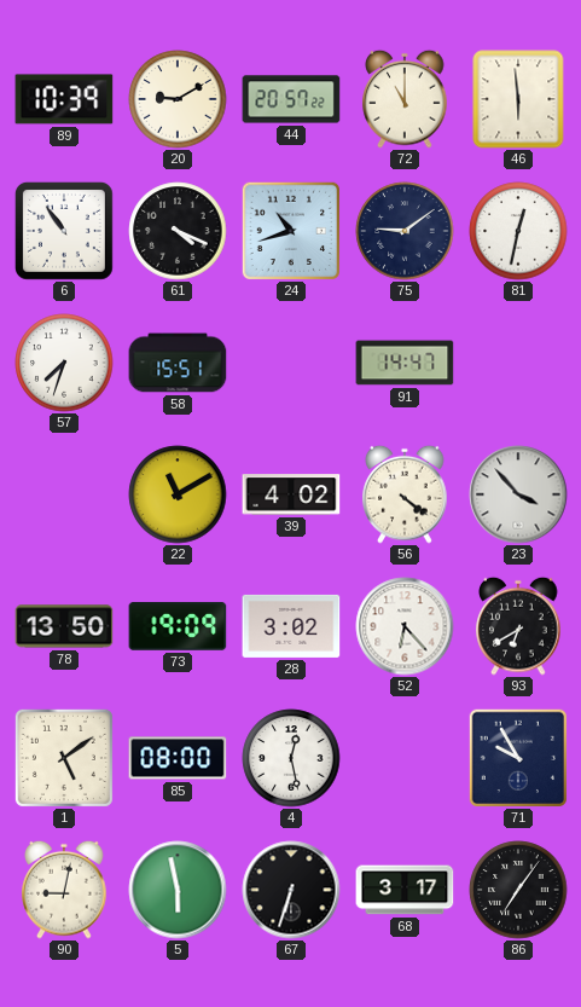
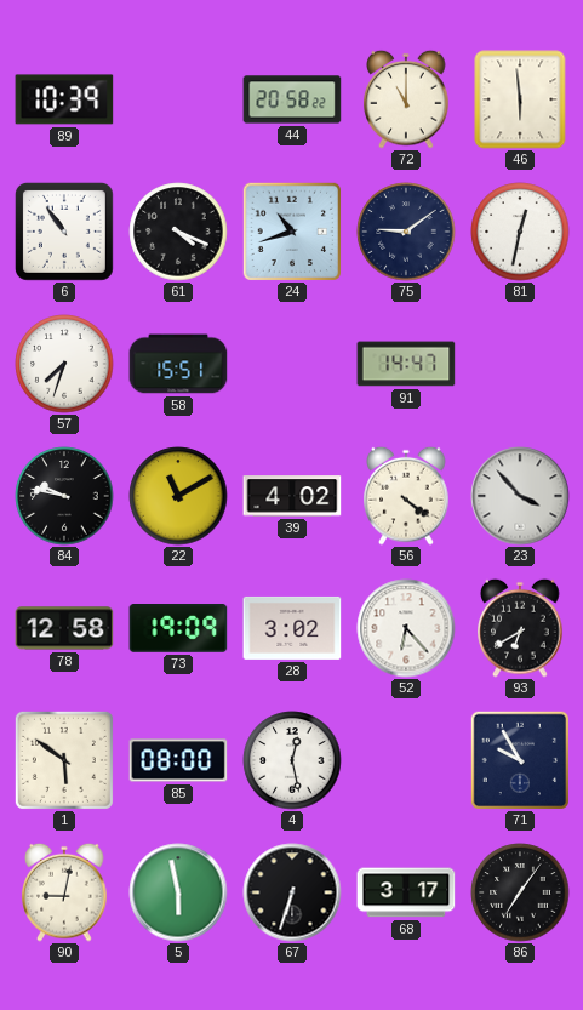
20: 9:10 -> none
44: 20:57 -> 20:58
84: none -> 9:47
78: 13:50 -> 12:58
1: 5:09 -> 5:51
